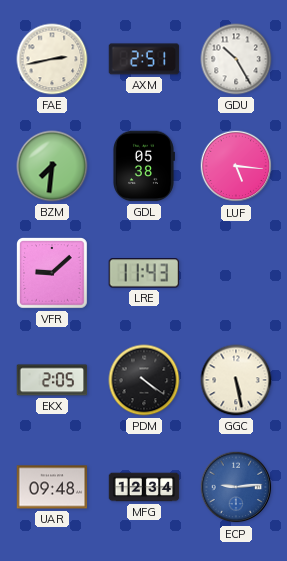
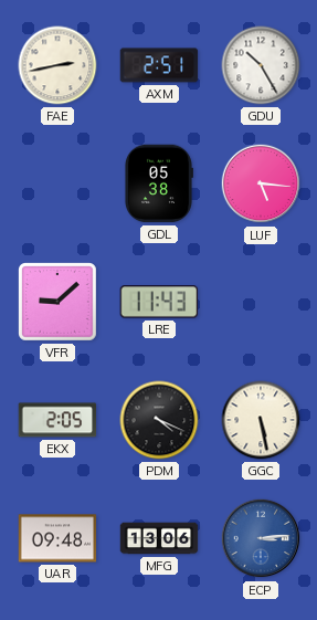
BZM: 7:31 -> none
PDM: 4:21 -> 4:19
MFG: 12:34 -> 13:06
ECP: 9:14 -> 3:14
